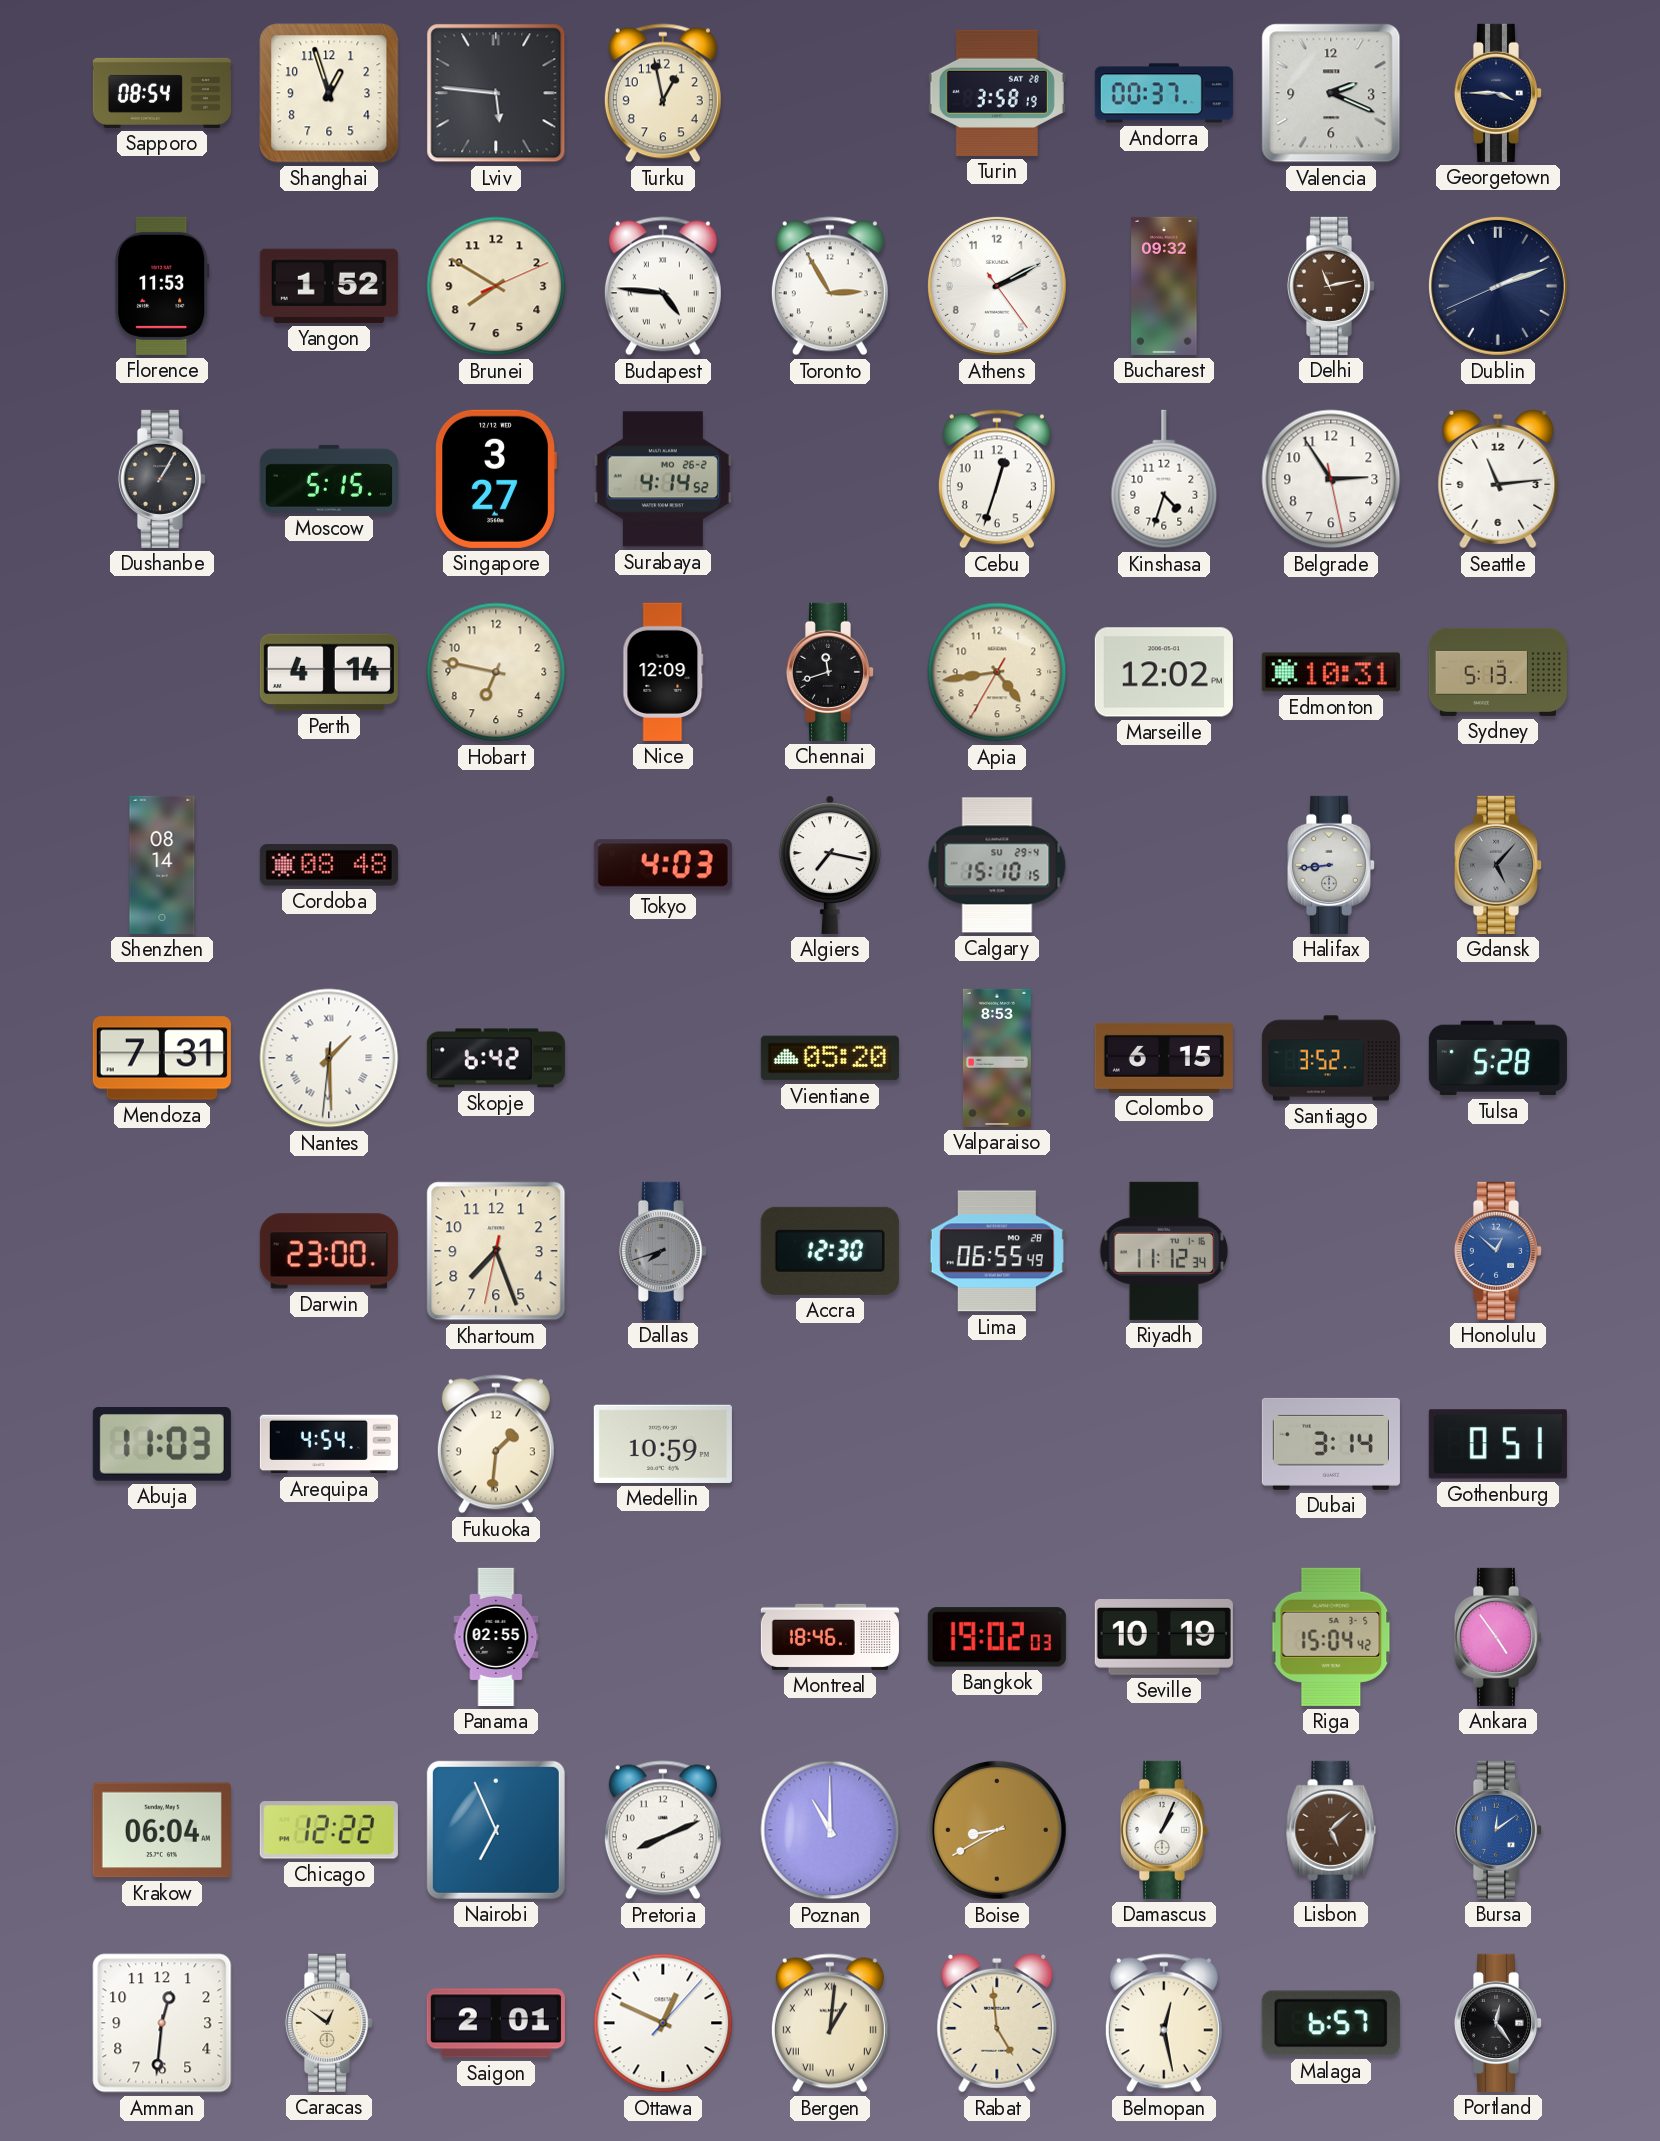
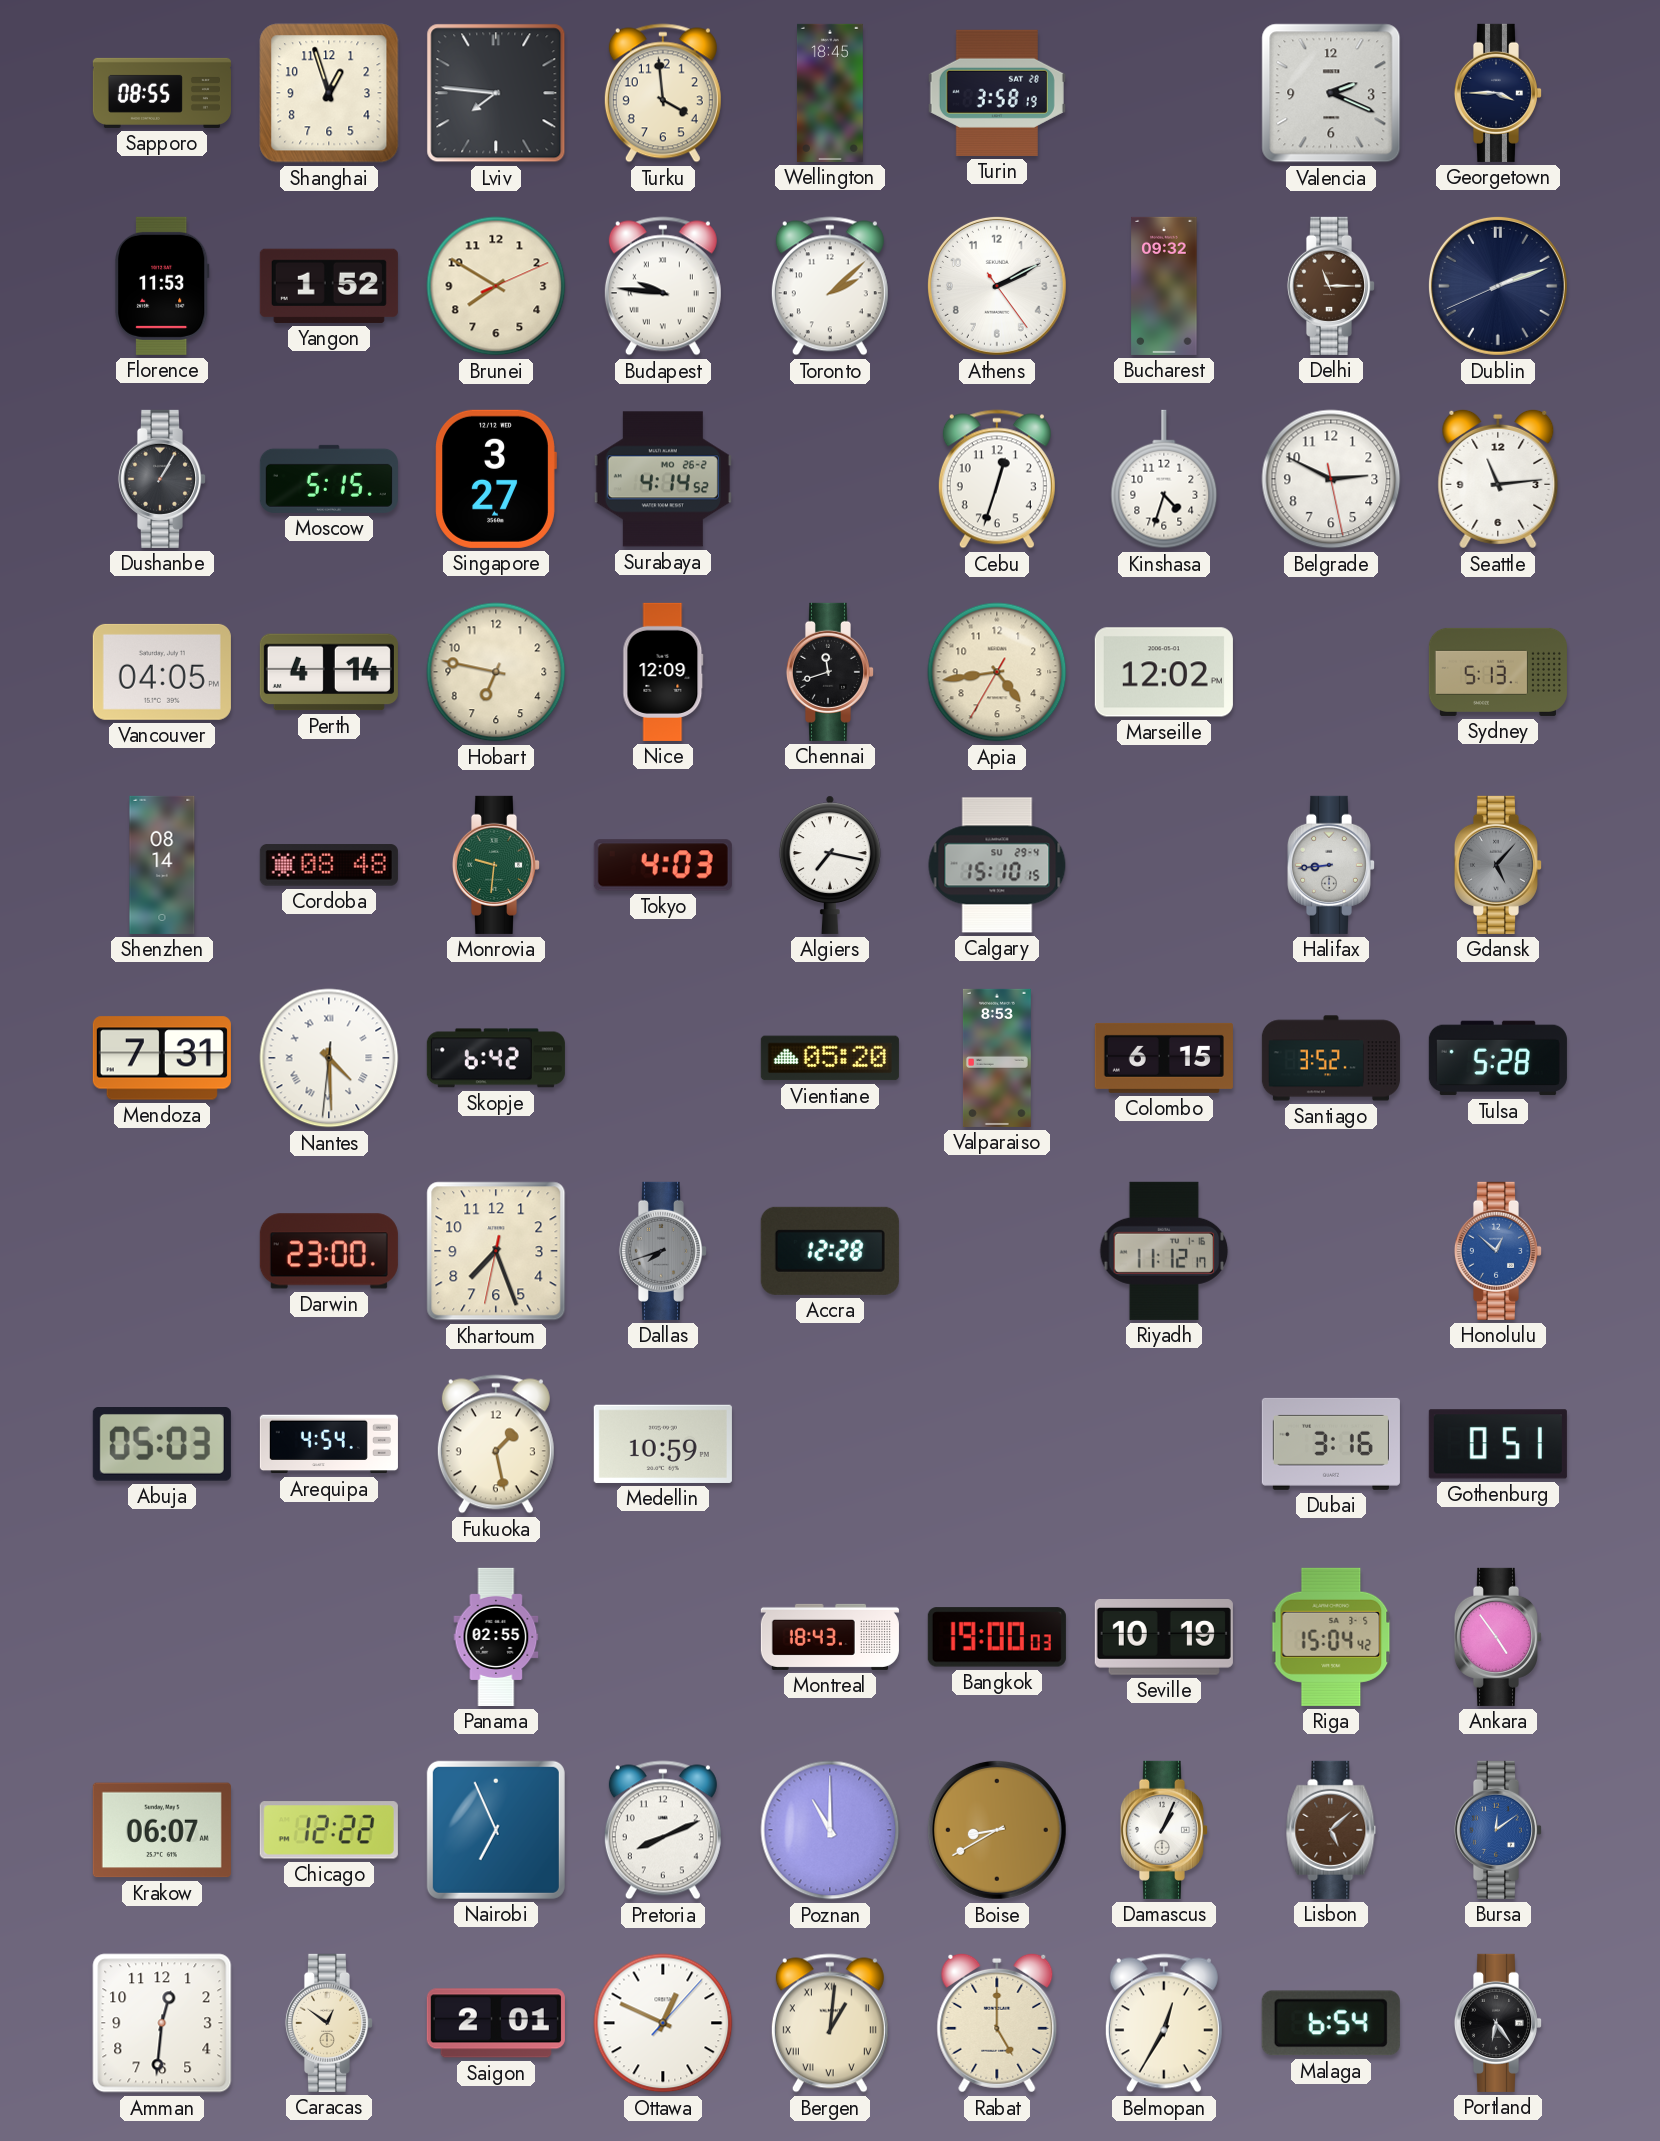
Sapporo: 08:54 -> 08:55
Lviv: 5:46 -> 7:46
Turku: 12:58 -> 3:59
Wellington: none -> 18:45
Andorra: 00:37 -> none
Budapest: 4:46 -> 9:46
Toronto: 2:55 -> 2:08
Delhi: 11:13 -> 11:15
Belgrade: 2:54 -> 2:49
Vancouver: none -> 04:05
Edmonton: 10:31 -> none
Monrovia: none -> 9:31
Nantes: 1:29 -> 4:29
Accra: 12:30 -> 12:28
Lima: 06:55 -> none
Riyadh: 11:12:34 -> 11:12:17
Abuja: 11:03 -> 05:03
Fukuoka: 1:31 -> 1:28
Dubai: 3:14 -> 3:16
Montreal: 18:46 -> 18:43
Bangkok: 19:02 -> 19:00
Krakow: 06:04 -> 06:07
Rabat: 4:59 -> 5:00
Belmopan: 12:28 -> 12:35
Malaga: 6:57 -> 6:54
Portland: 12:24 -> 6:24
